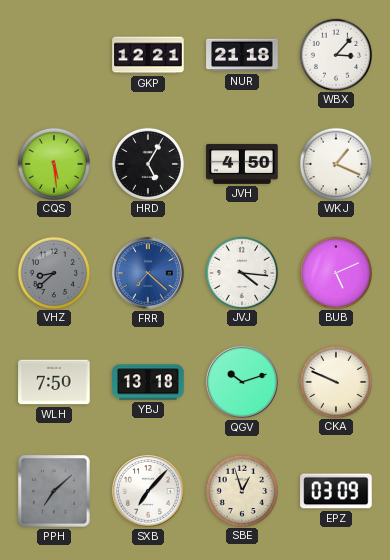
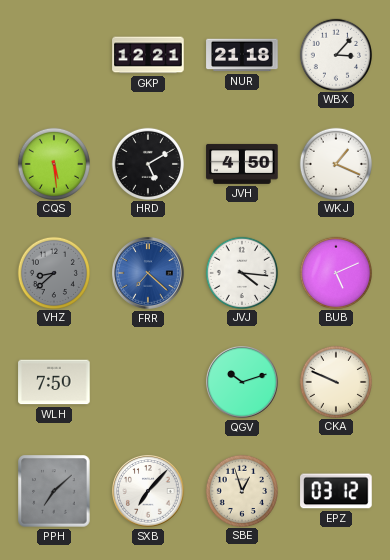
HRD: 5:05 -> 5:10
YBJ: 13:18 -> none
EPZ: 03:09 -> 03:12
